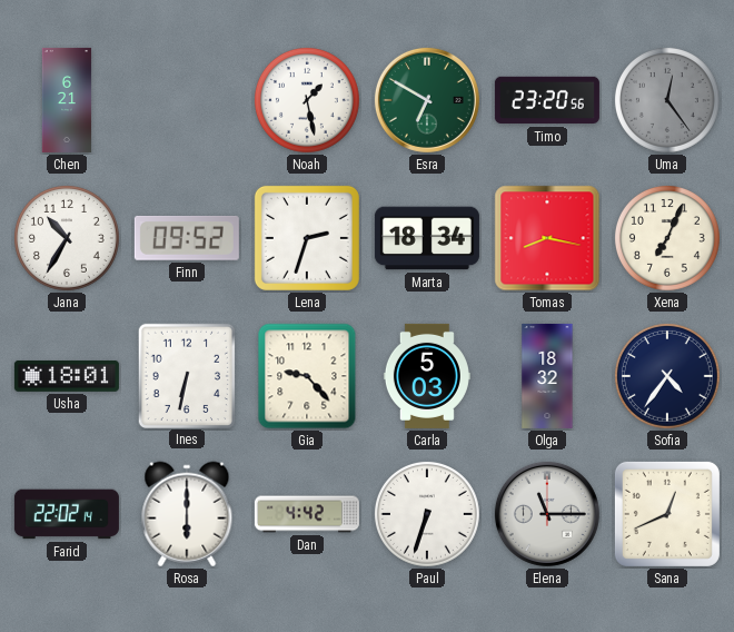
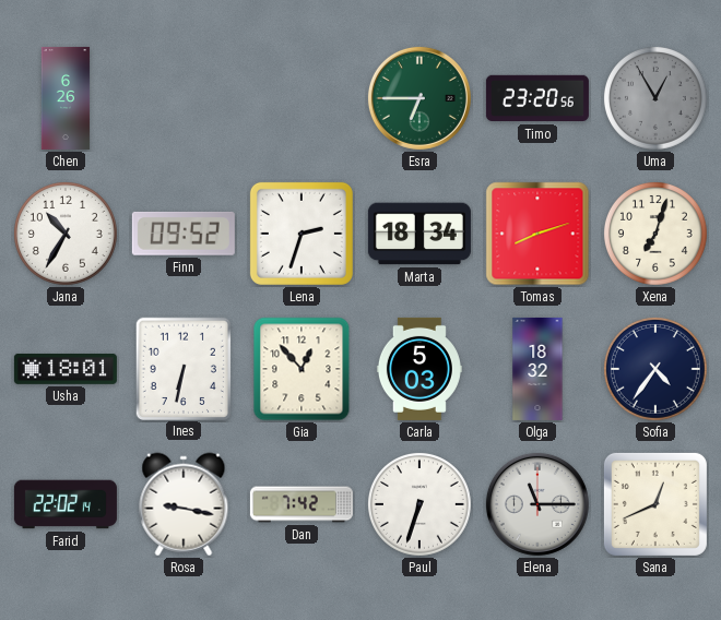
Chen: 6:21 -> 6:26
Noah: 1:28 -> none
Esra: 6:50 -> 6:45
Uma: 12:24 -> 12:55
Tomas: 8:17 -> 8:12
Xena: 7:04 -> 7:03
Gia: 9:23 -> 12:53
Rosa: 6:00 -> 9:17
Dan: 4:42 -> 7:42
